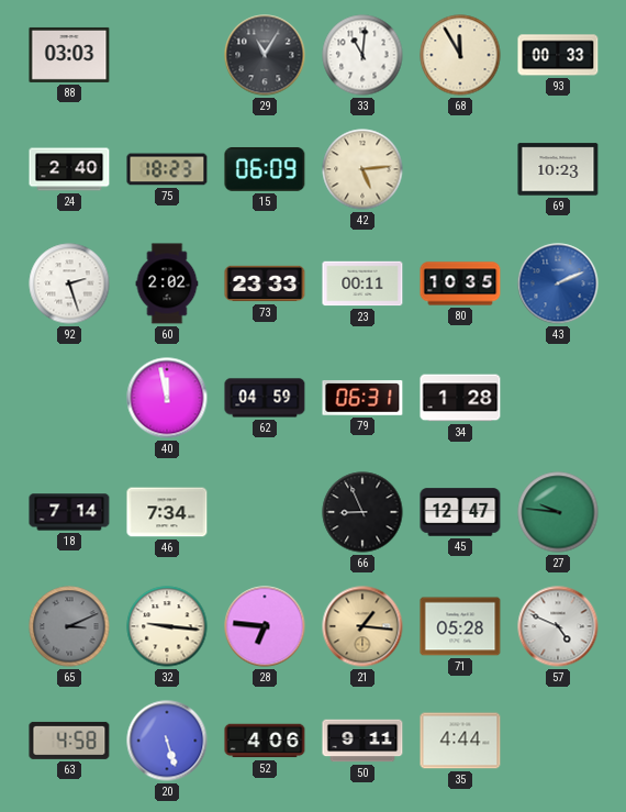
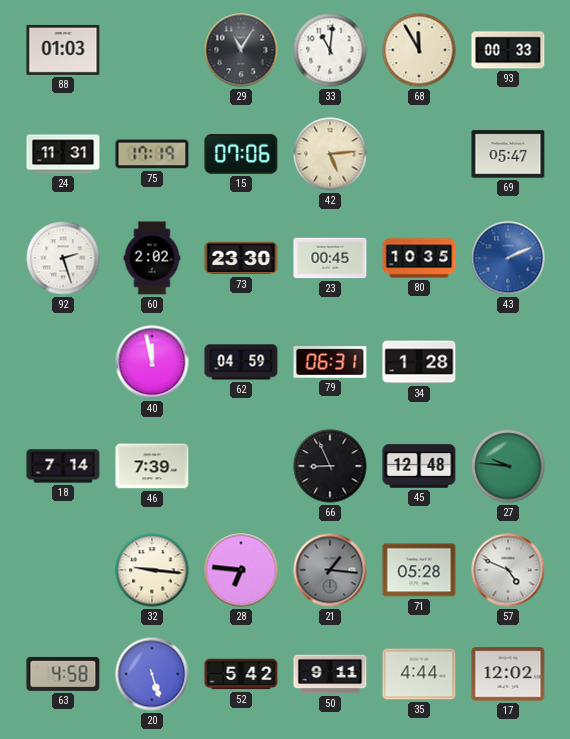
88: 03:03 -> 01:03
24: 2:40 -> 11:31
75: 18:23 -> 17:19
15: 06:09 -> 07:06
69: 10:23 -> 05:47
73: 23:33 -> 23:30
23: 00:11 -> 00:45
46: 7:34 -> 7:39
45: 12:47 -> 12:48
65: 3:11 -> none
21 dial: champagne -> grey
52: 4:06 -> 5:42
17: none -> 12:02
